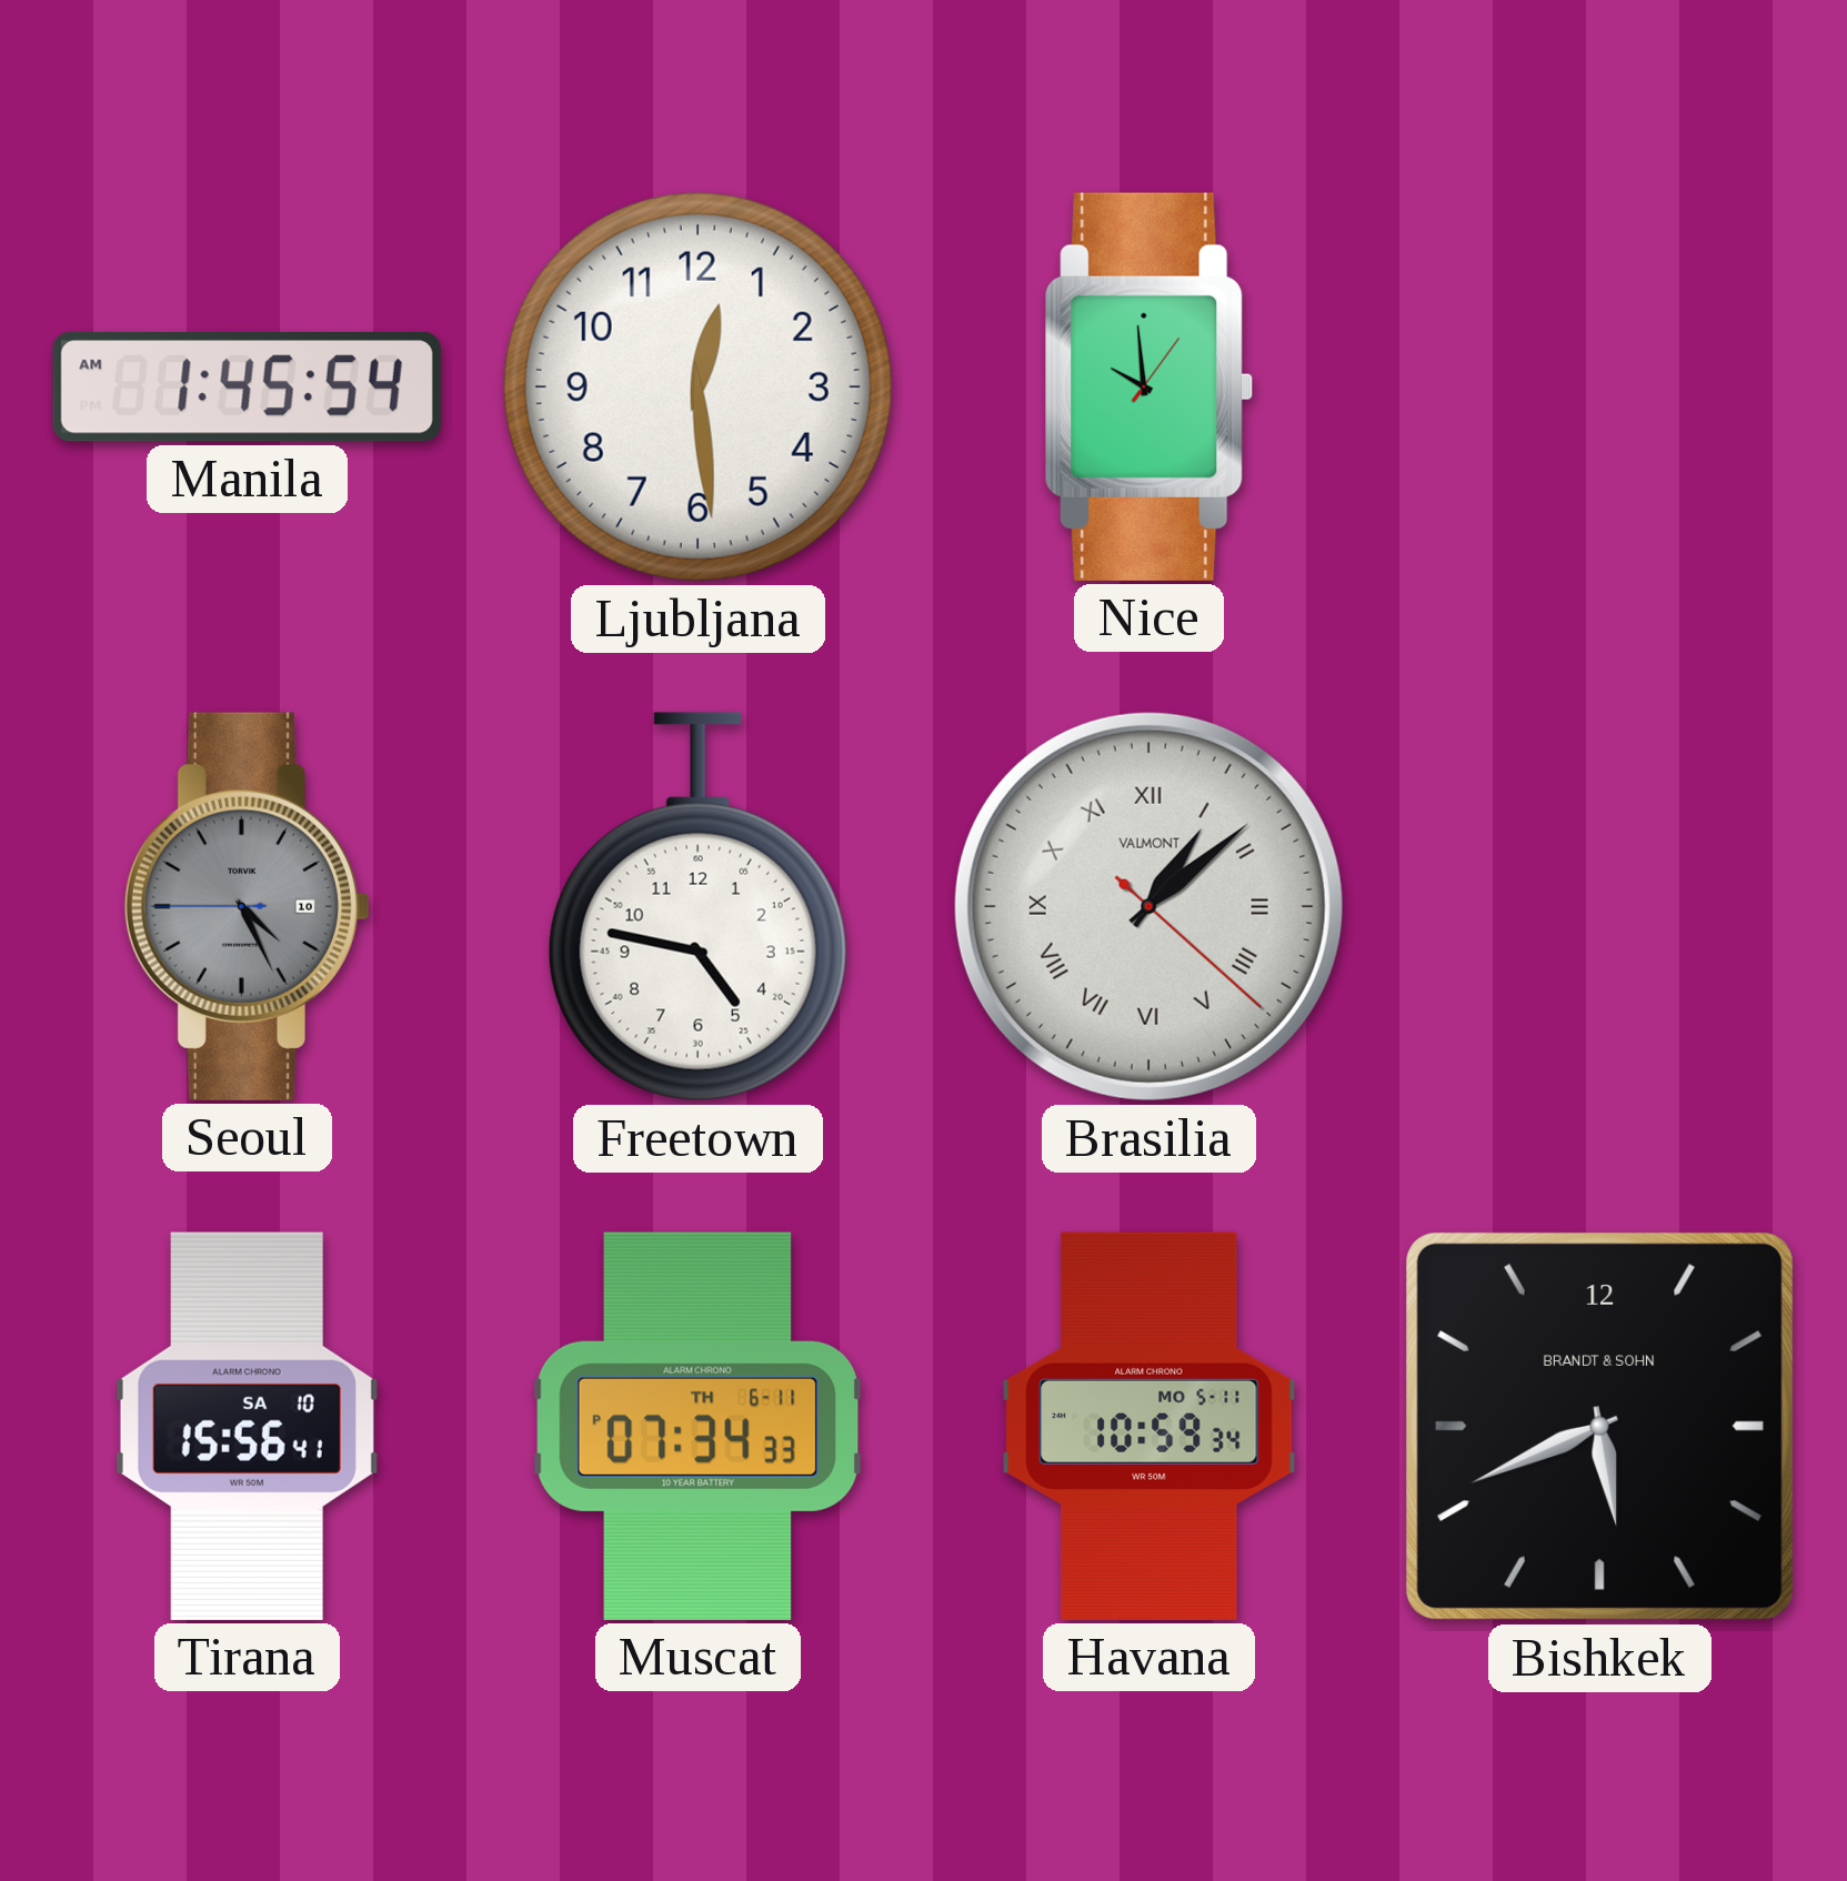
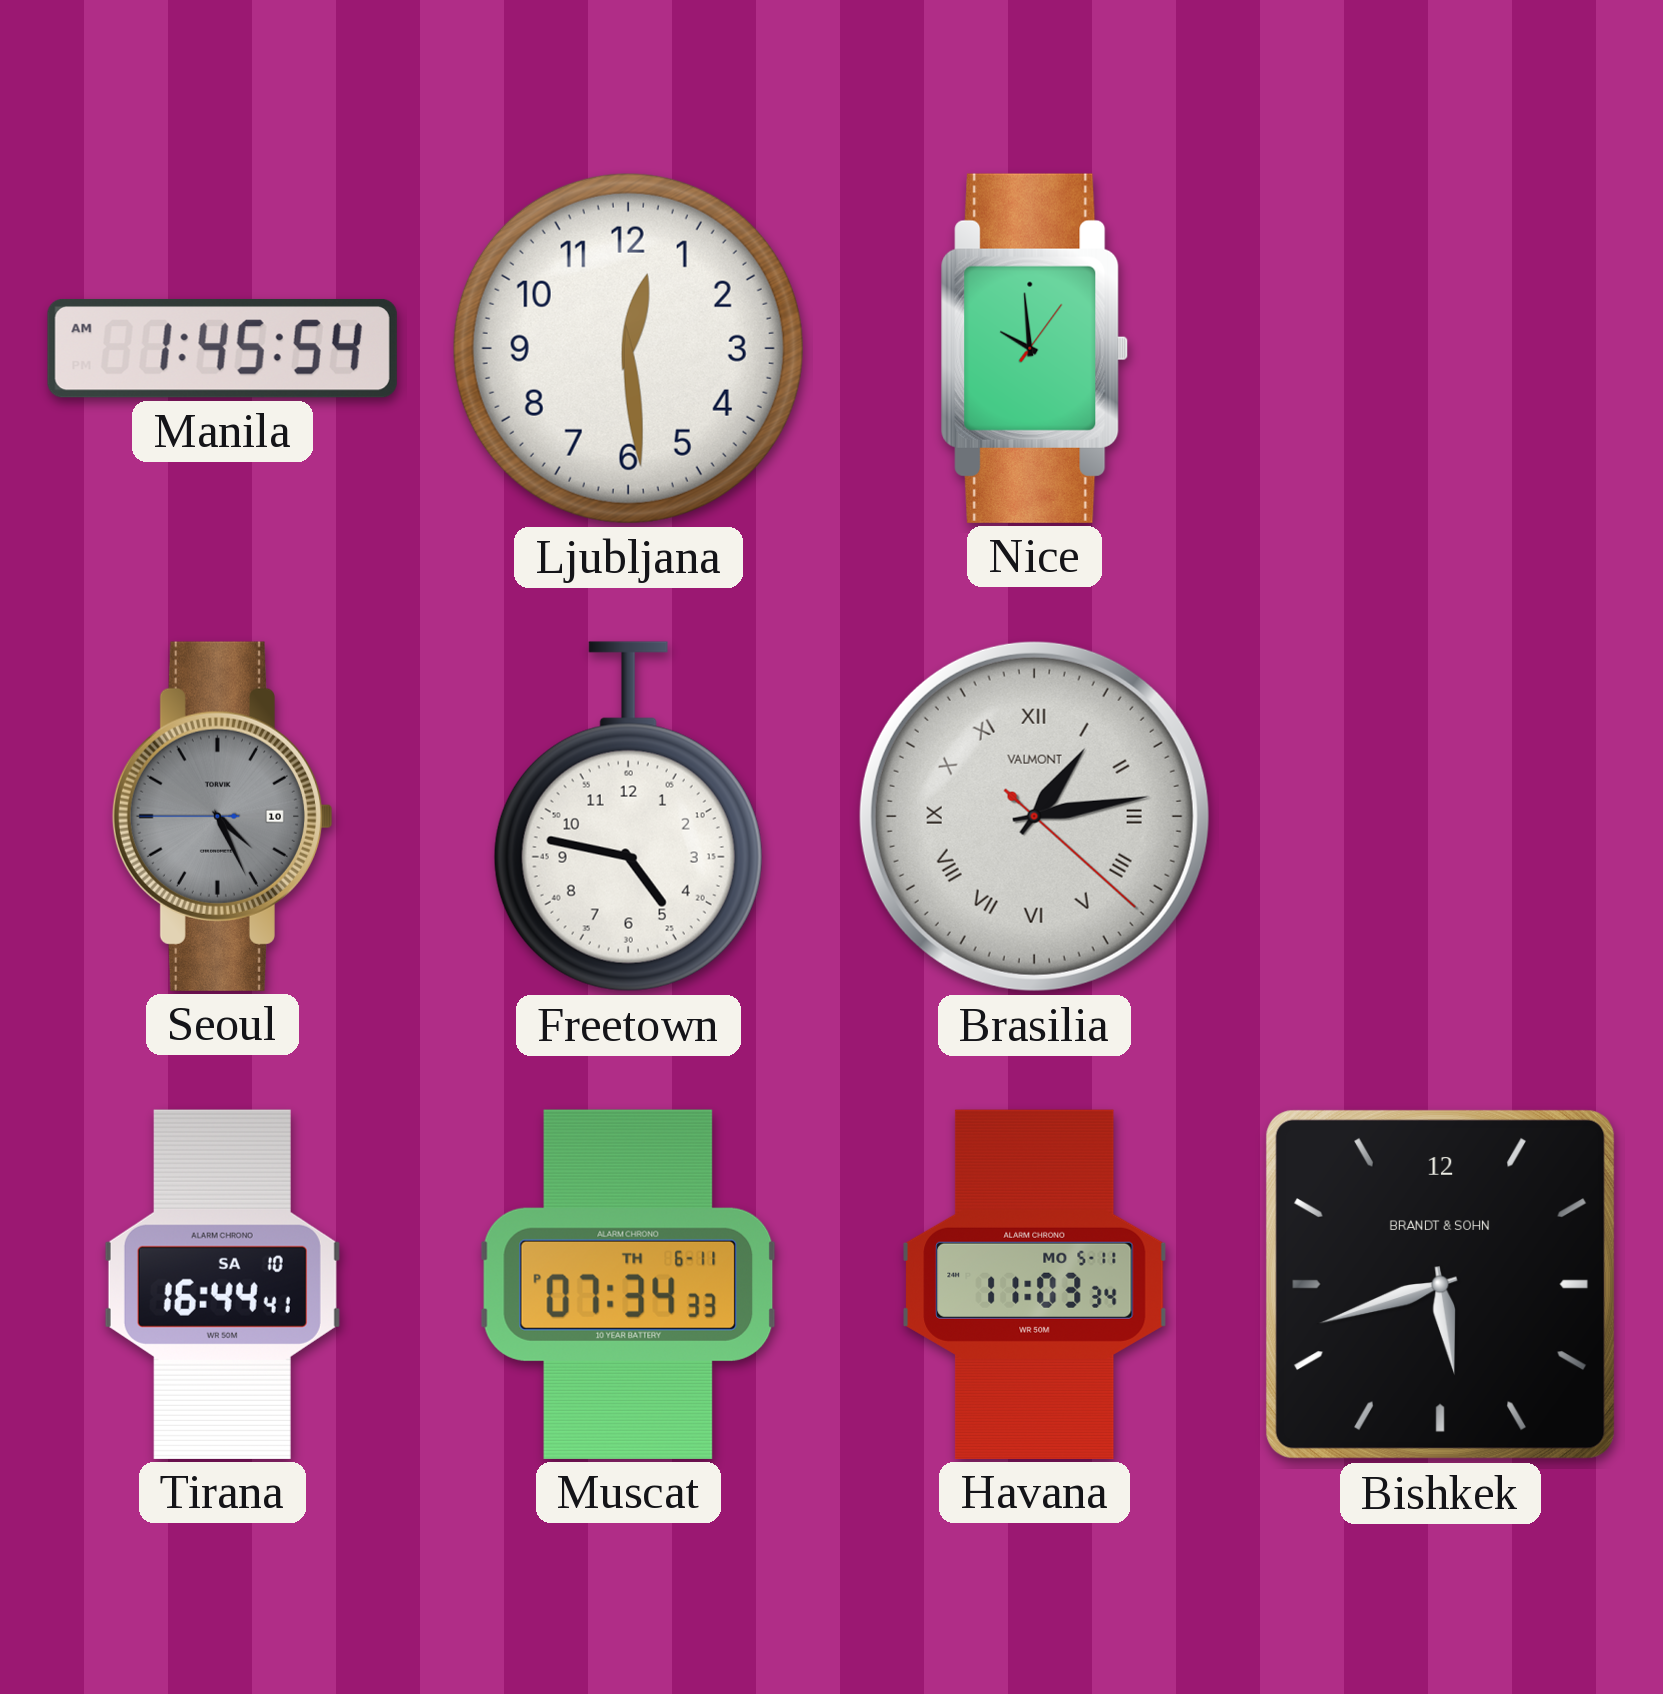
Brasilia: 1:08 -> 1:13
Tirana: 15:56 -> 16:44
Havana: 10:59 -> 11:03
Bishkek: 5:41 -> 5:42
